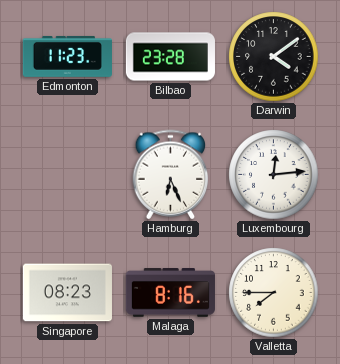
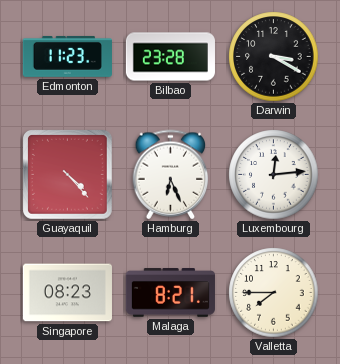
Darwin: 4:09 -> 3:20
Guayaquil: none -> 4:23
Malaga: 8:16 -> 8:21
